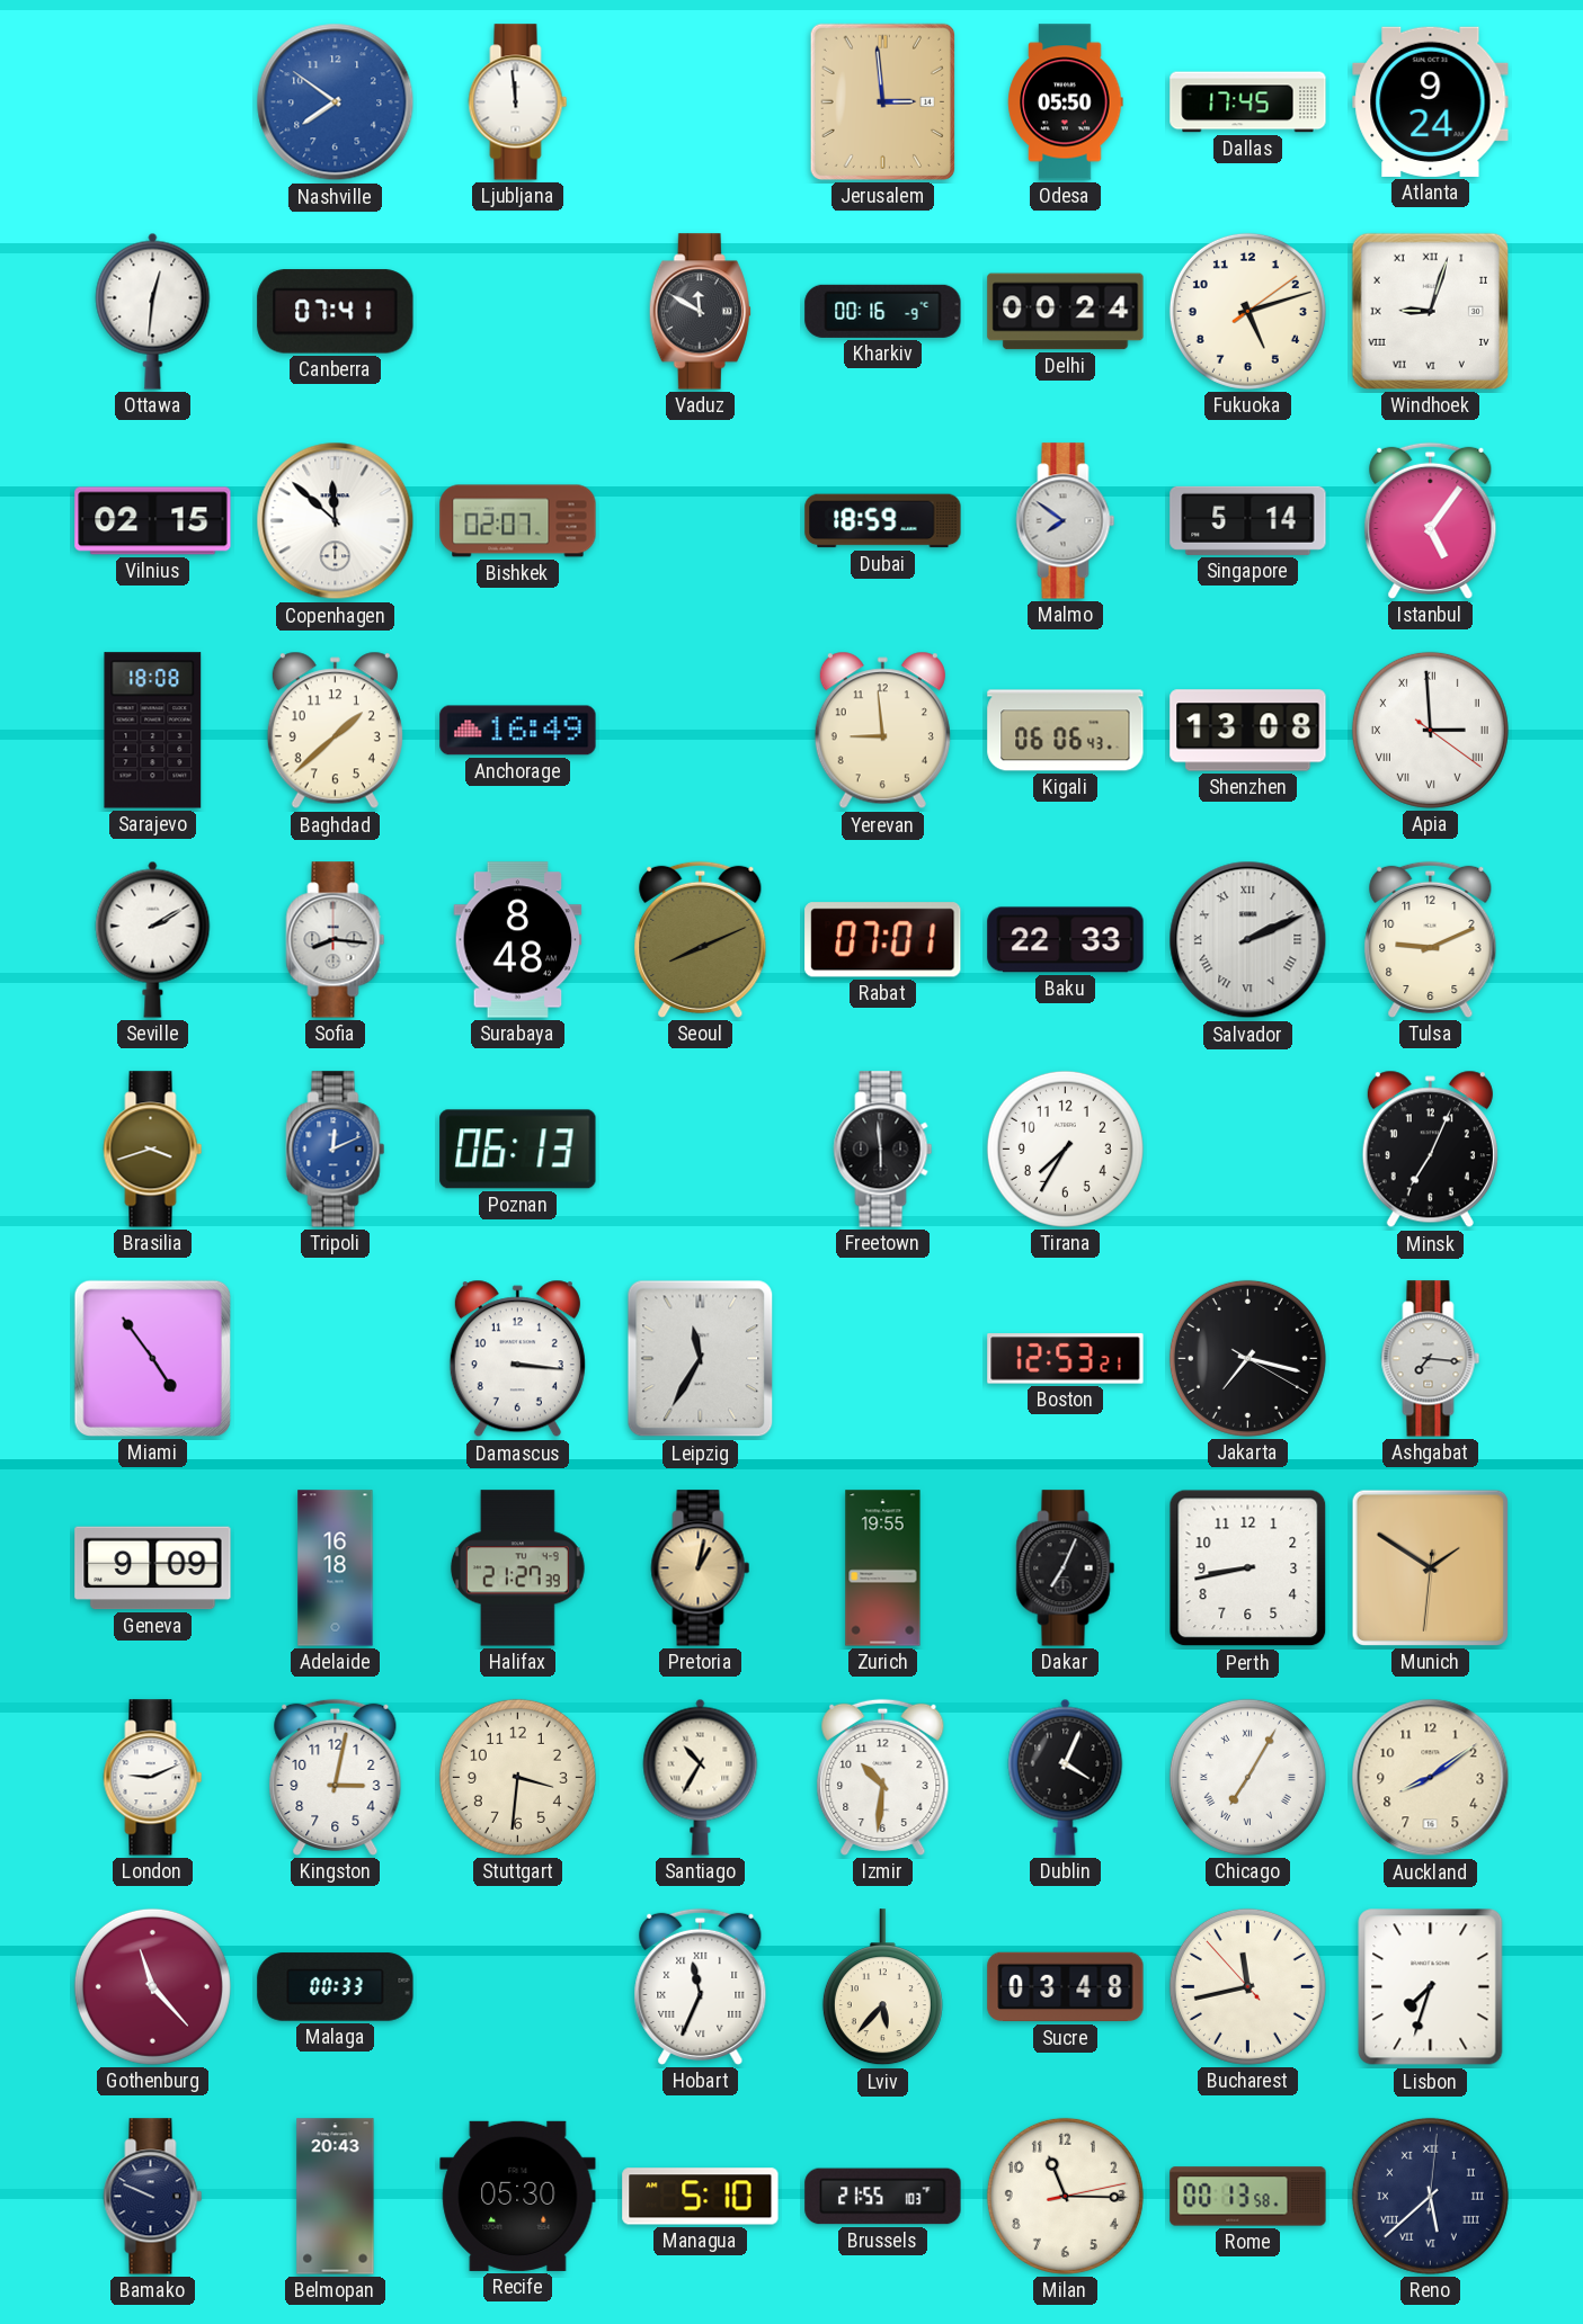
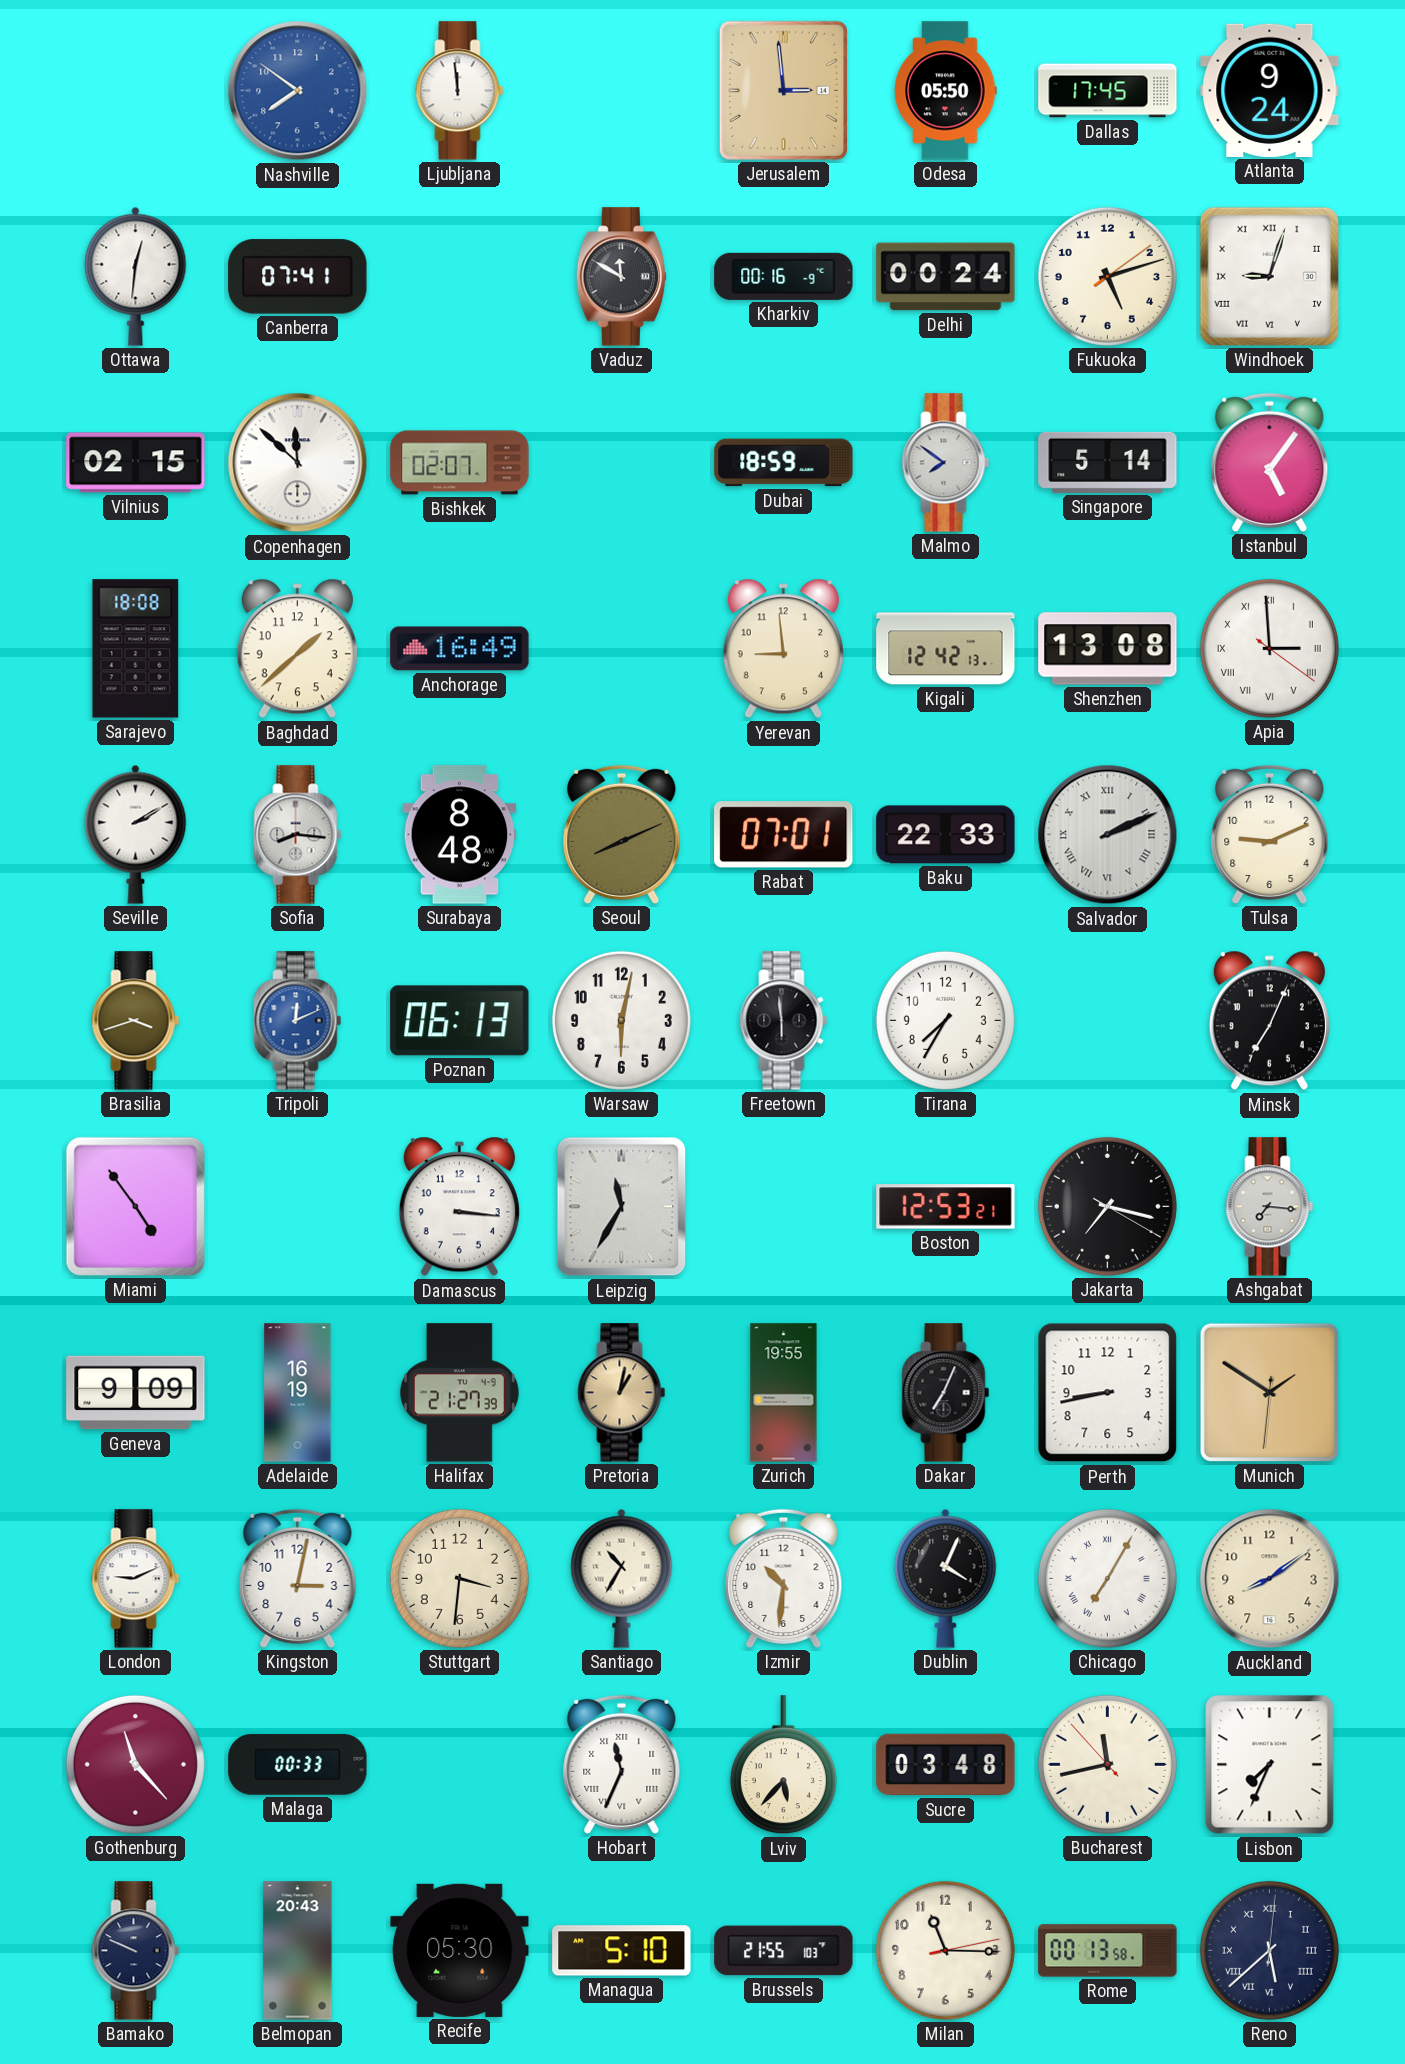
Kigali: 06:06 -> 12:42
Warsaw: none -> 6:02
Adelaide: 16:18 -> 16:19
Lisbon: 7:33 -> 7:34
